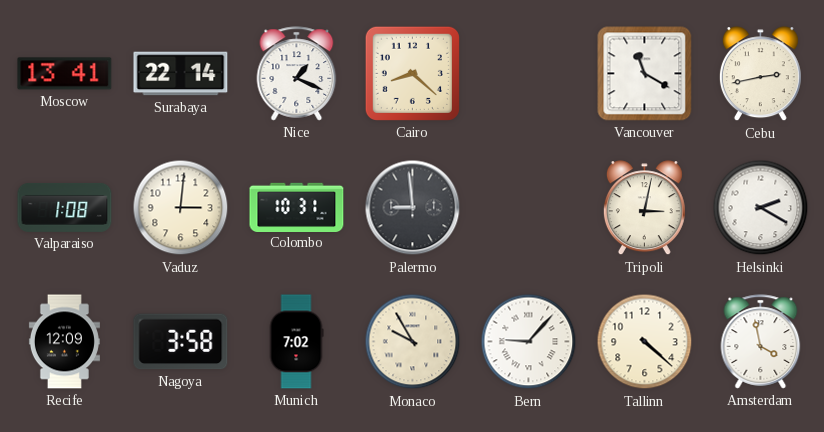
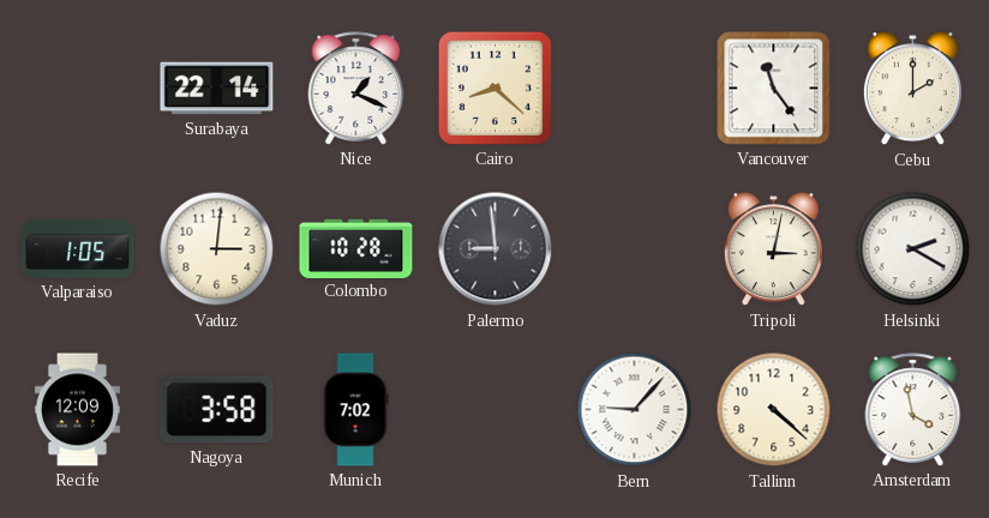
Moscow: 13:41 -> none
Vancouver: 11:20 -> 11:24
Cebu: 2:43 -> 2:00
Valparaiso: 1:08 -> 1:05
Colombo: 10:31 -> 10:28
Monaco: 9:55 -> none
